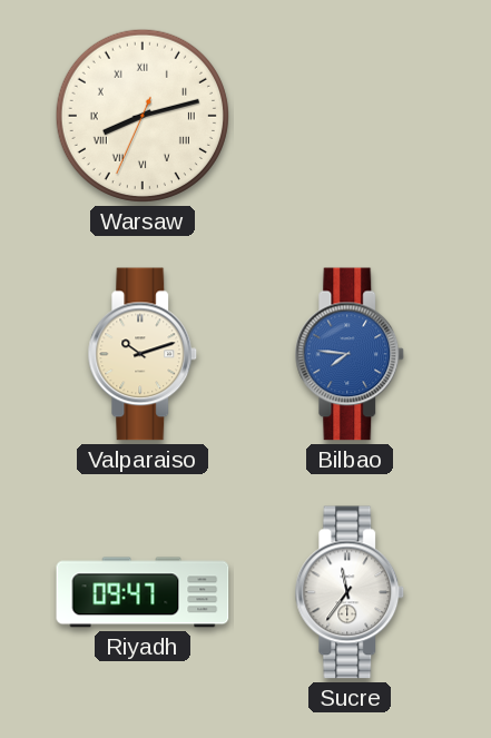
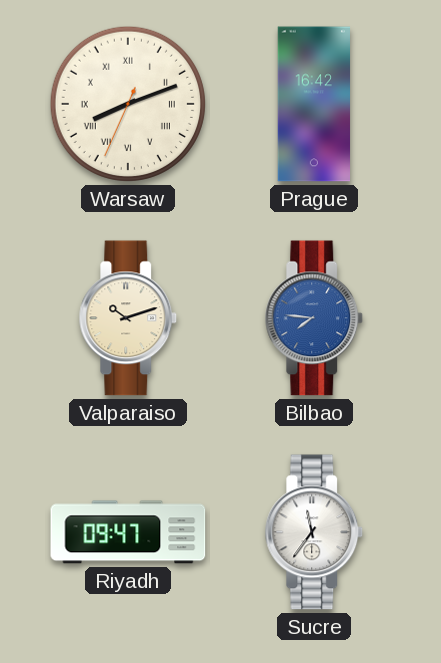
Warsaw: 8:12 -> 8:11
Prague: none -> 16:42
